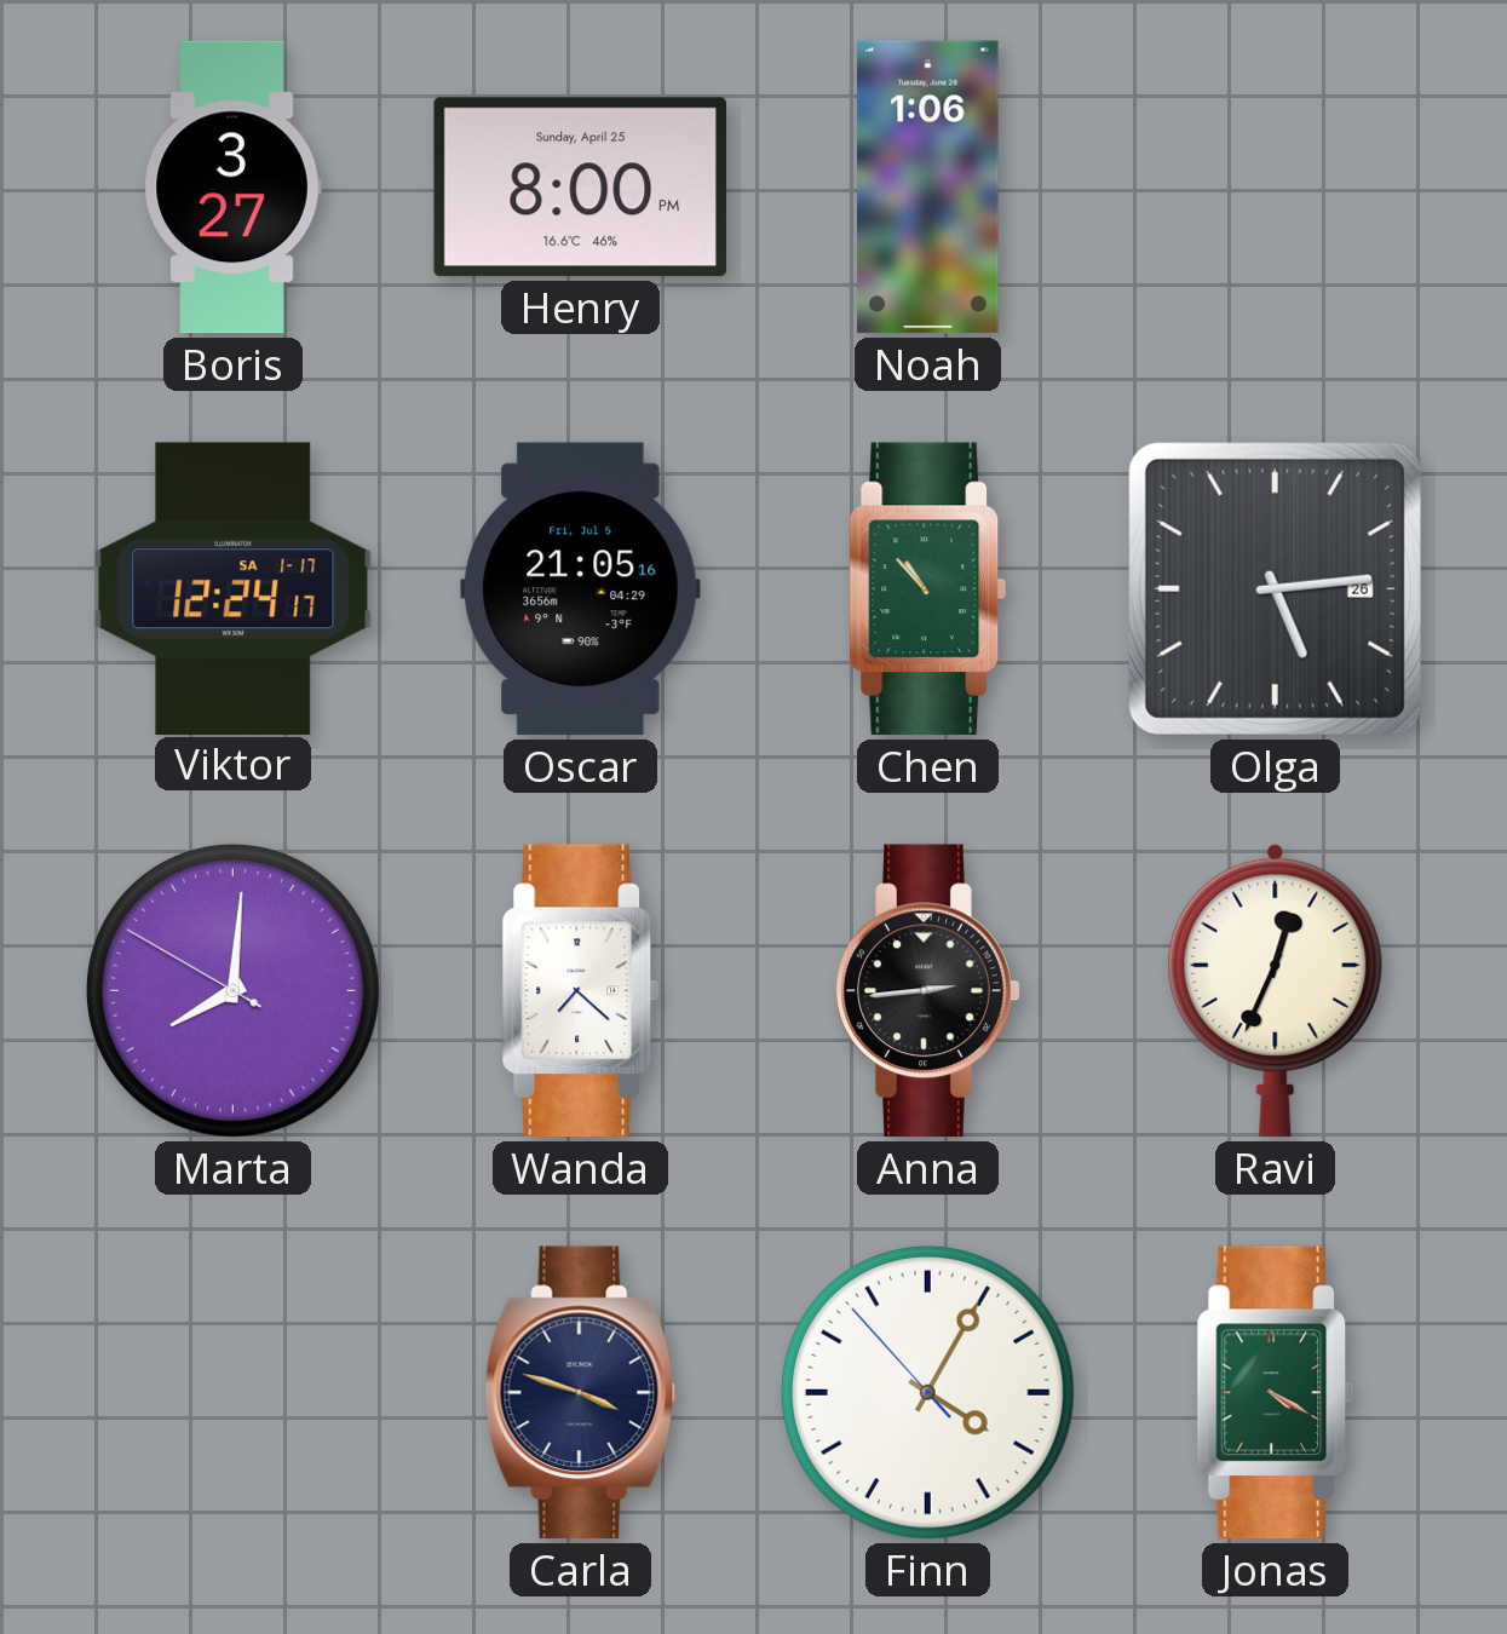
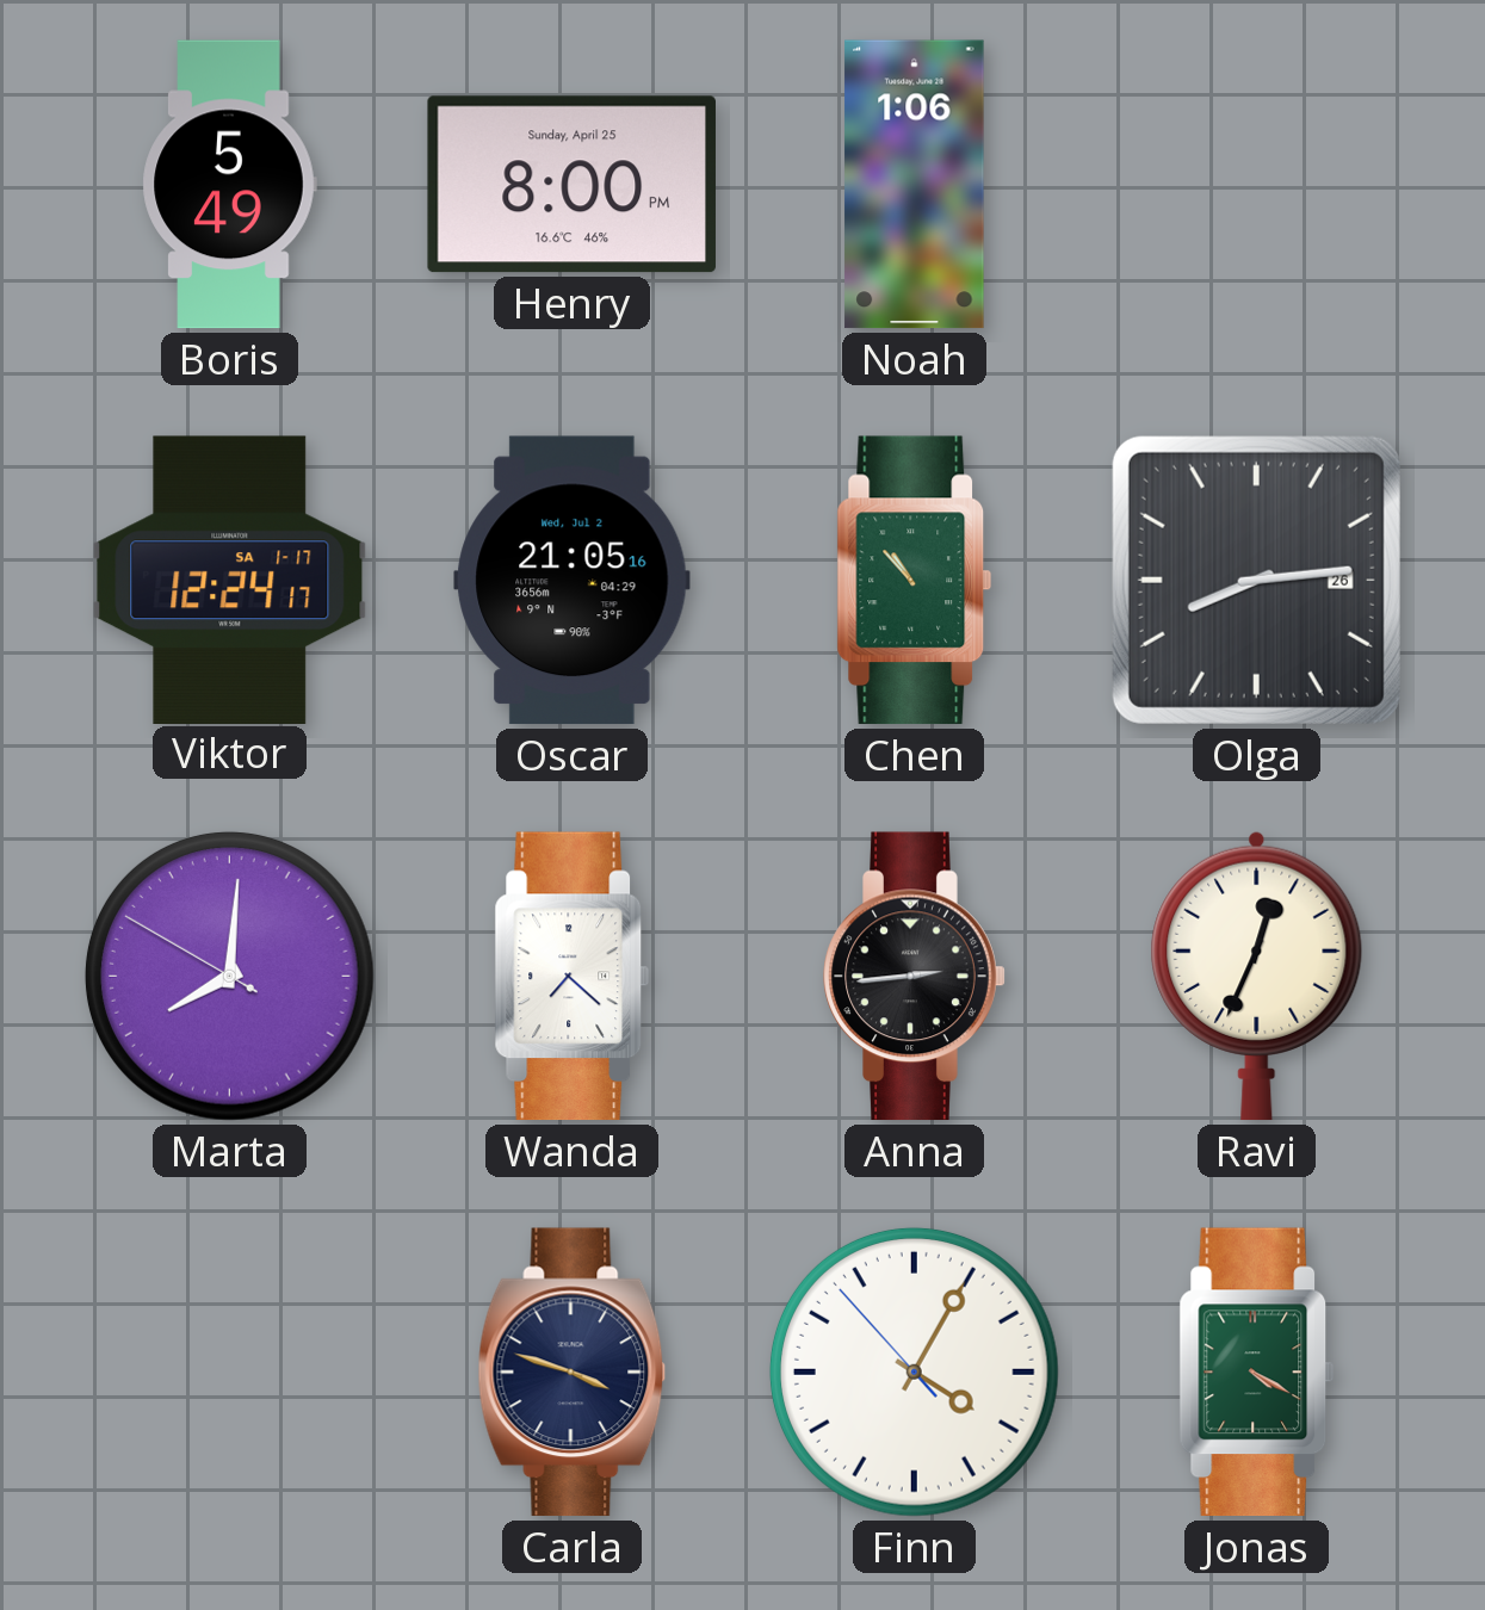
Boris: 3:27 -> 5:49
Oscar date: Fri, Jul 5 -> Wed, Jul 2
Olga: 5:14 -> 8:14
